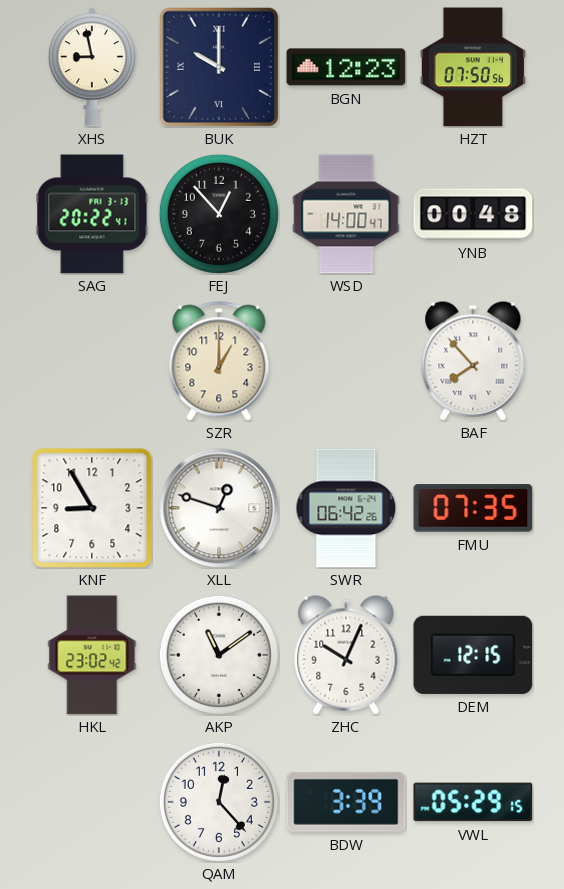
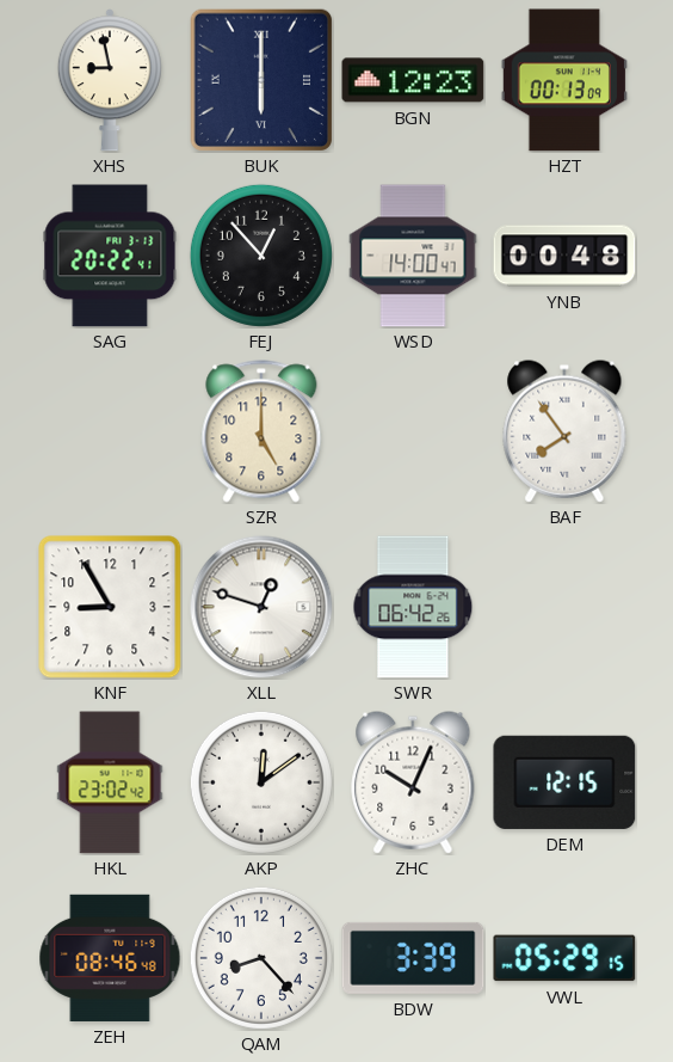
BUK: 10:00 -> 6:00
HZT: 07:50 -> 00:13
SZR: 1:00 -> 5:00
BAF: 7:53 -> 7:54
FMU: 07:35 -> none
AKP: 11:09 -> 12:09
ZEH: none -> 08:46
QAM: 12:23 -> 8:23
